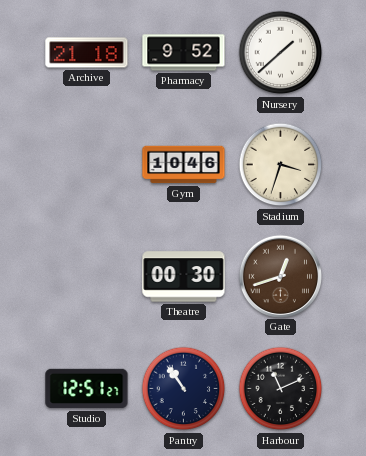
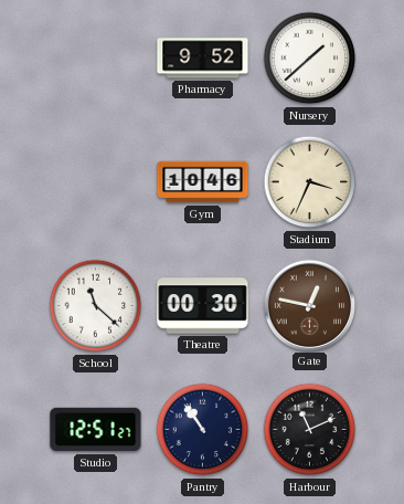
Archive: 21:18 -> none
Stadium: 3:33 -> 3:34
School: none -> 11:22
Gate: 12:42 -> 12:47
